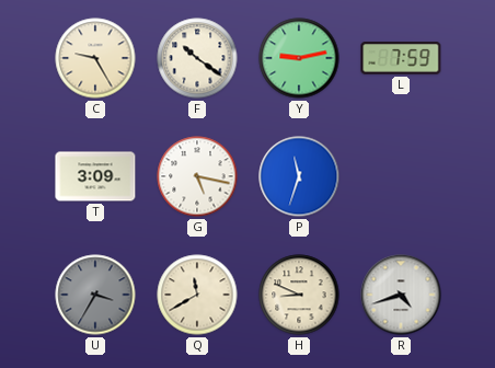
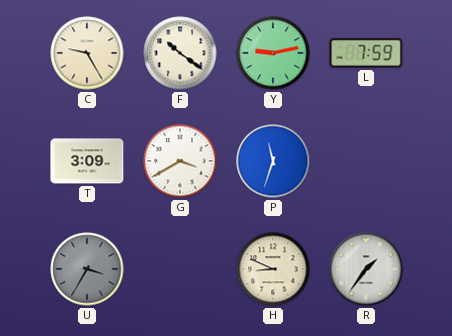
G: 5:17 -> 3:40
Q: 11:40 -> none
R: 4:42 -> 1:36
